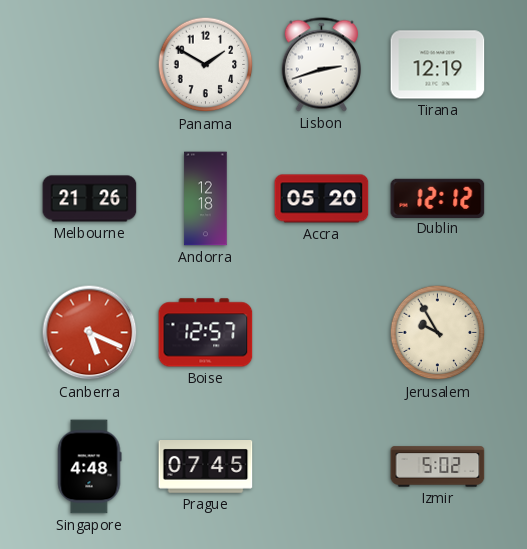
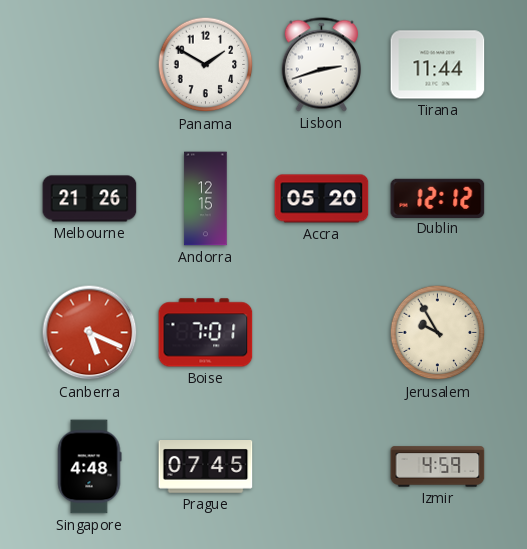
Tirana: 12:19 -> 11:44
Andorra: 12:18 -> 12:15
Boise: 12:57 -> 7:01
Izmir: 5:02 -> 4:59
